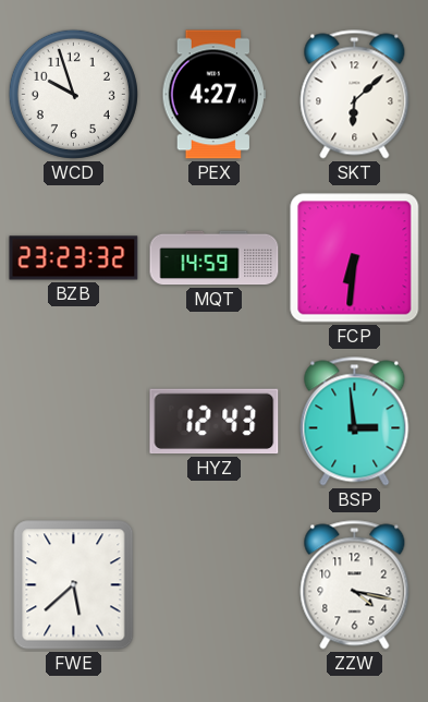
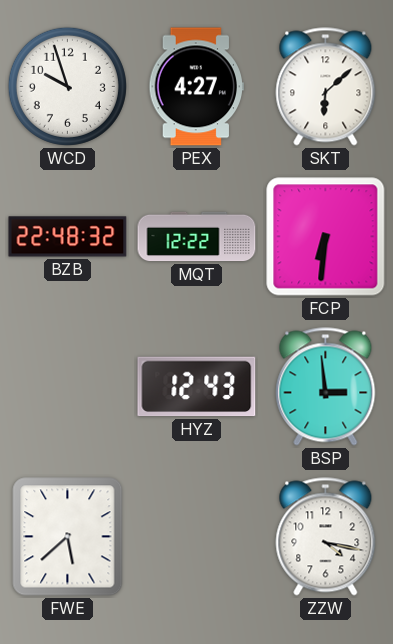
BZB: 23:23 -> 22:48
MQT: 14:59 -> 12:22
